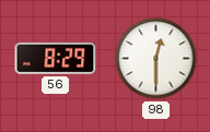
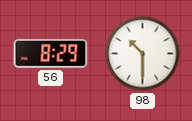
98: 12:30 -> 10:30
